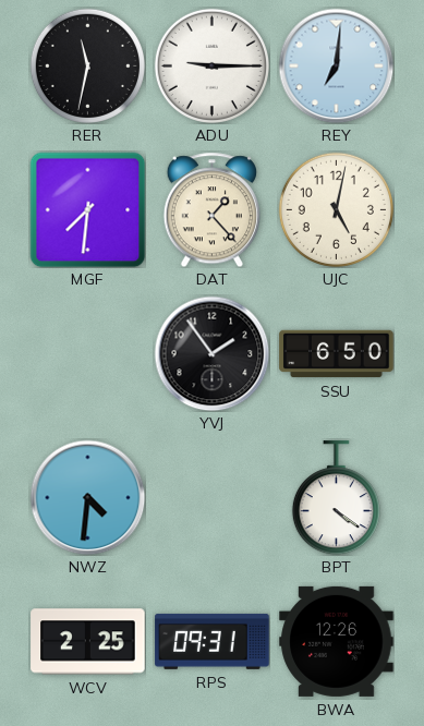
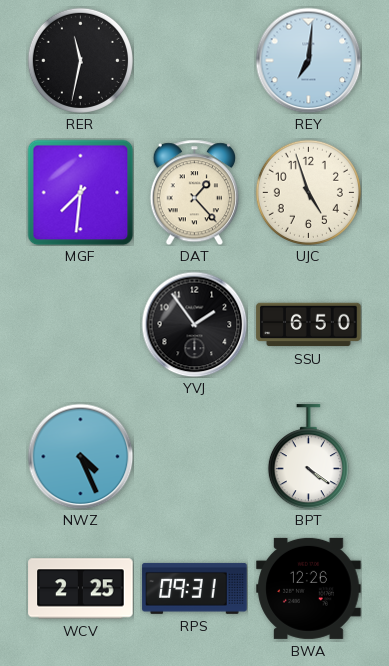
ADU: 9:15 -> none
UJC: 5:02 -> 4:57
NWZ: 4:31 -> 4:26
